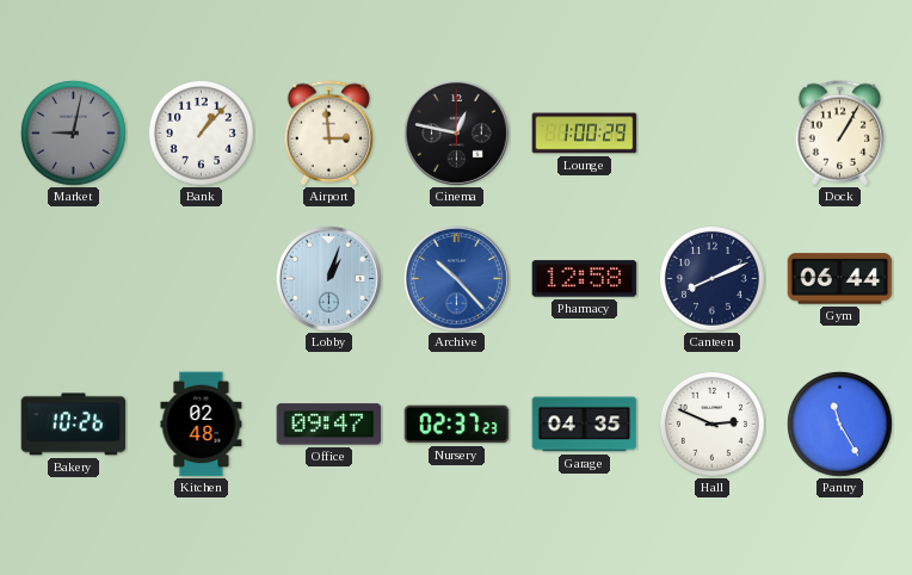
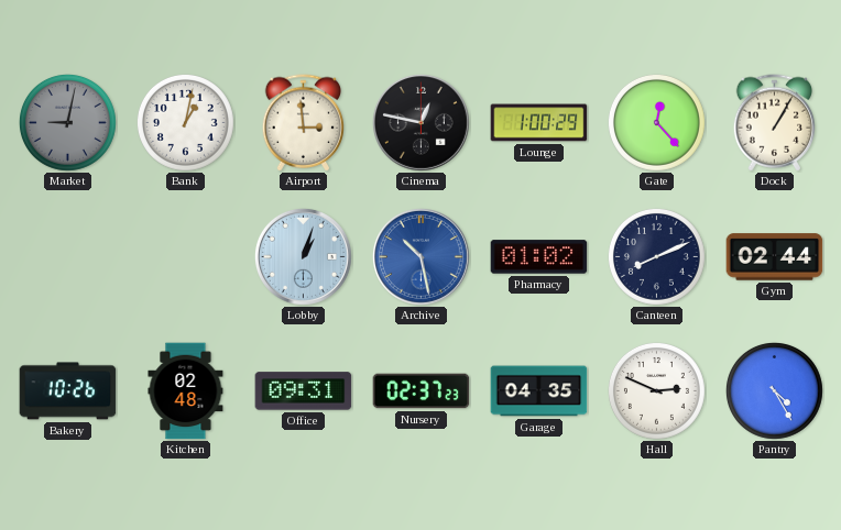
Bank: 1:07 -> 1:02
Gate: none -> 12:23
Archive: 10:23 -> 10:28
Pharmacy: 12:58 -> 01:02
Gym: 06:44 -> 02:44
Office: 09:47 -> 09:31
Pantry: 11:25 -> 4:25
